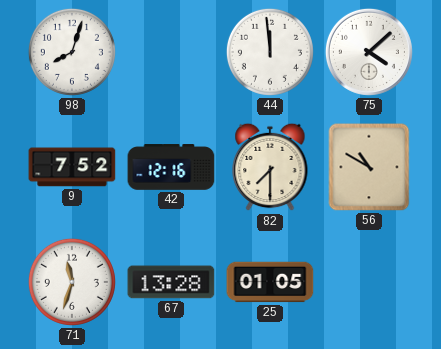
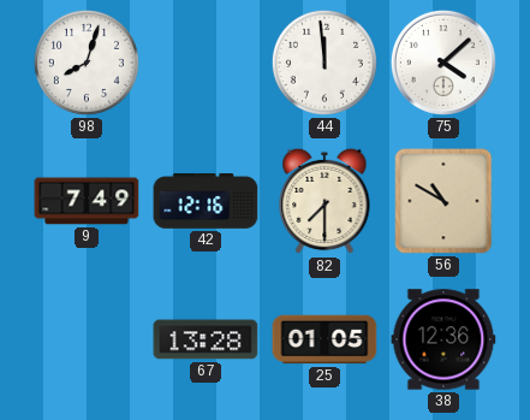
9: 7:52 -> 7:49
71: 11:33 -> none
38: none -> 12:36
